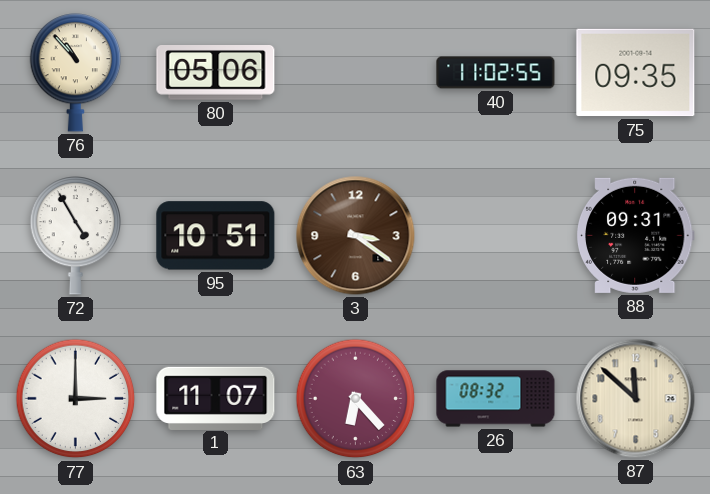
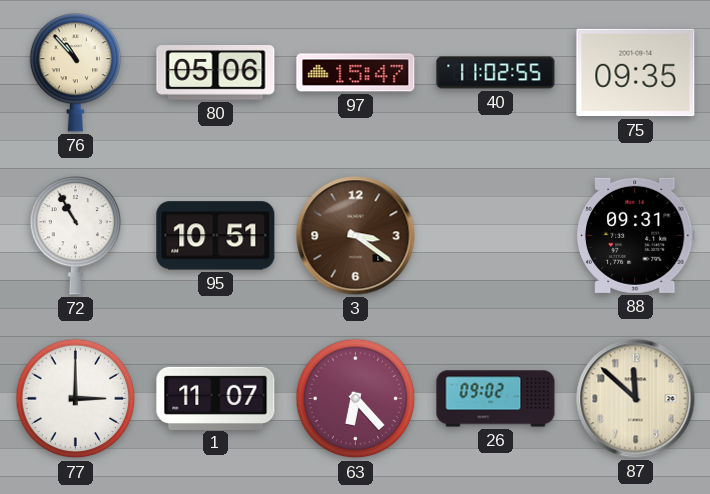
97: none -> 15:47
72: 4:55 -> 10:55
26: 08:32 -> 09:02
